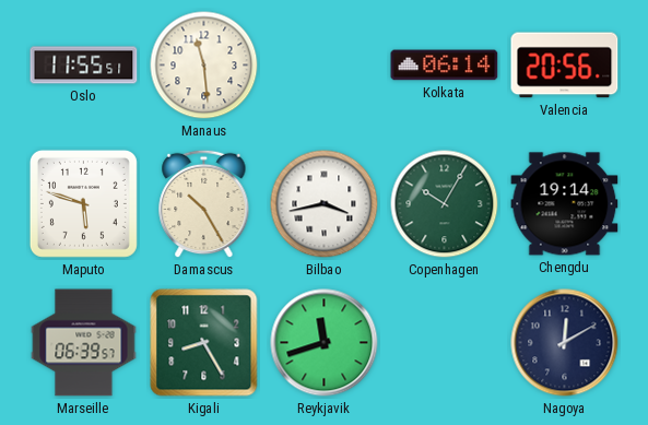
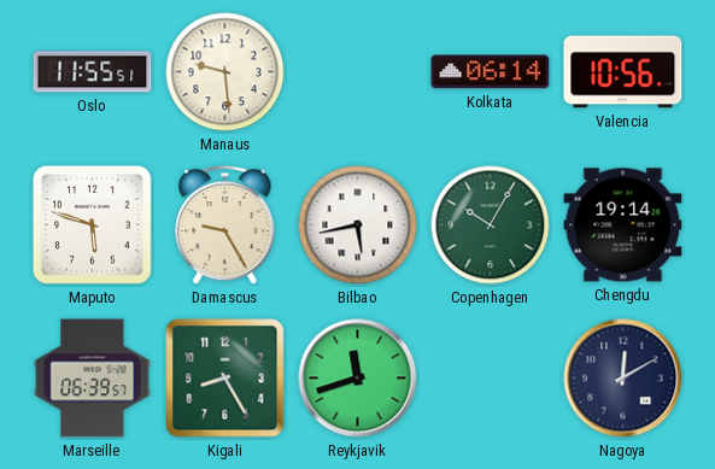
Manaus: 11:29 -> 9:29
Valencia: 20:56 -> 10:56
Damascus: 10:25 -> 9:25
Bilbao: 3:43 -> 5:43
